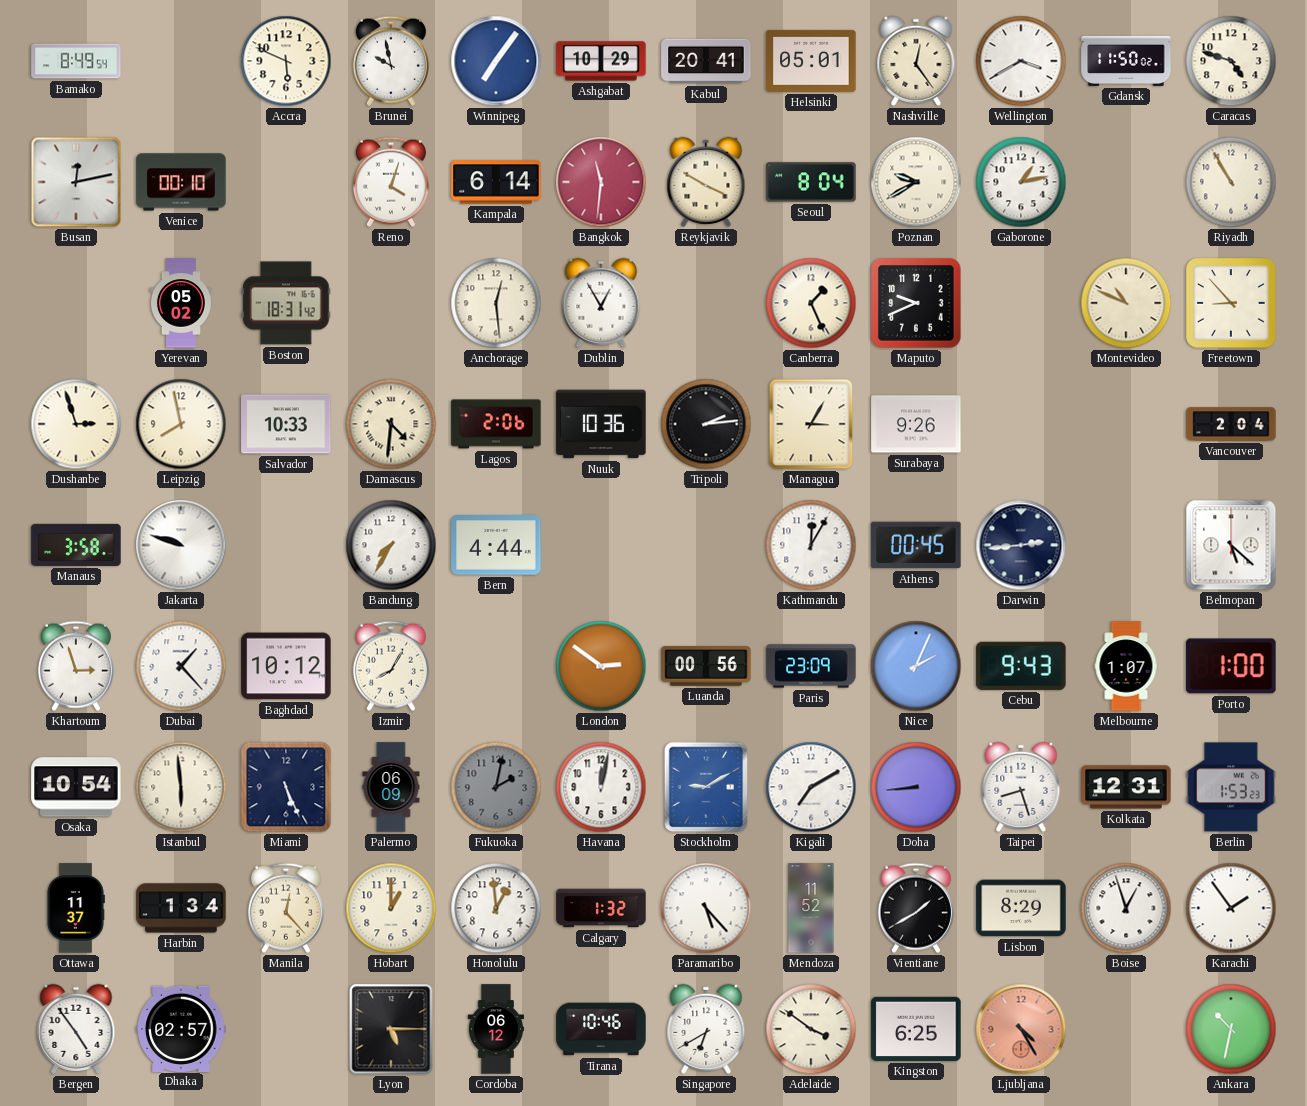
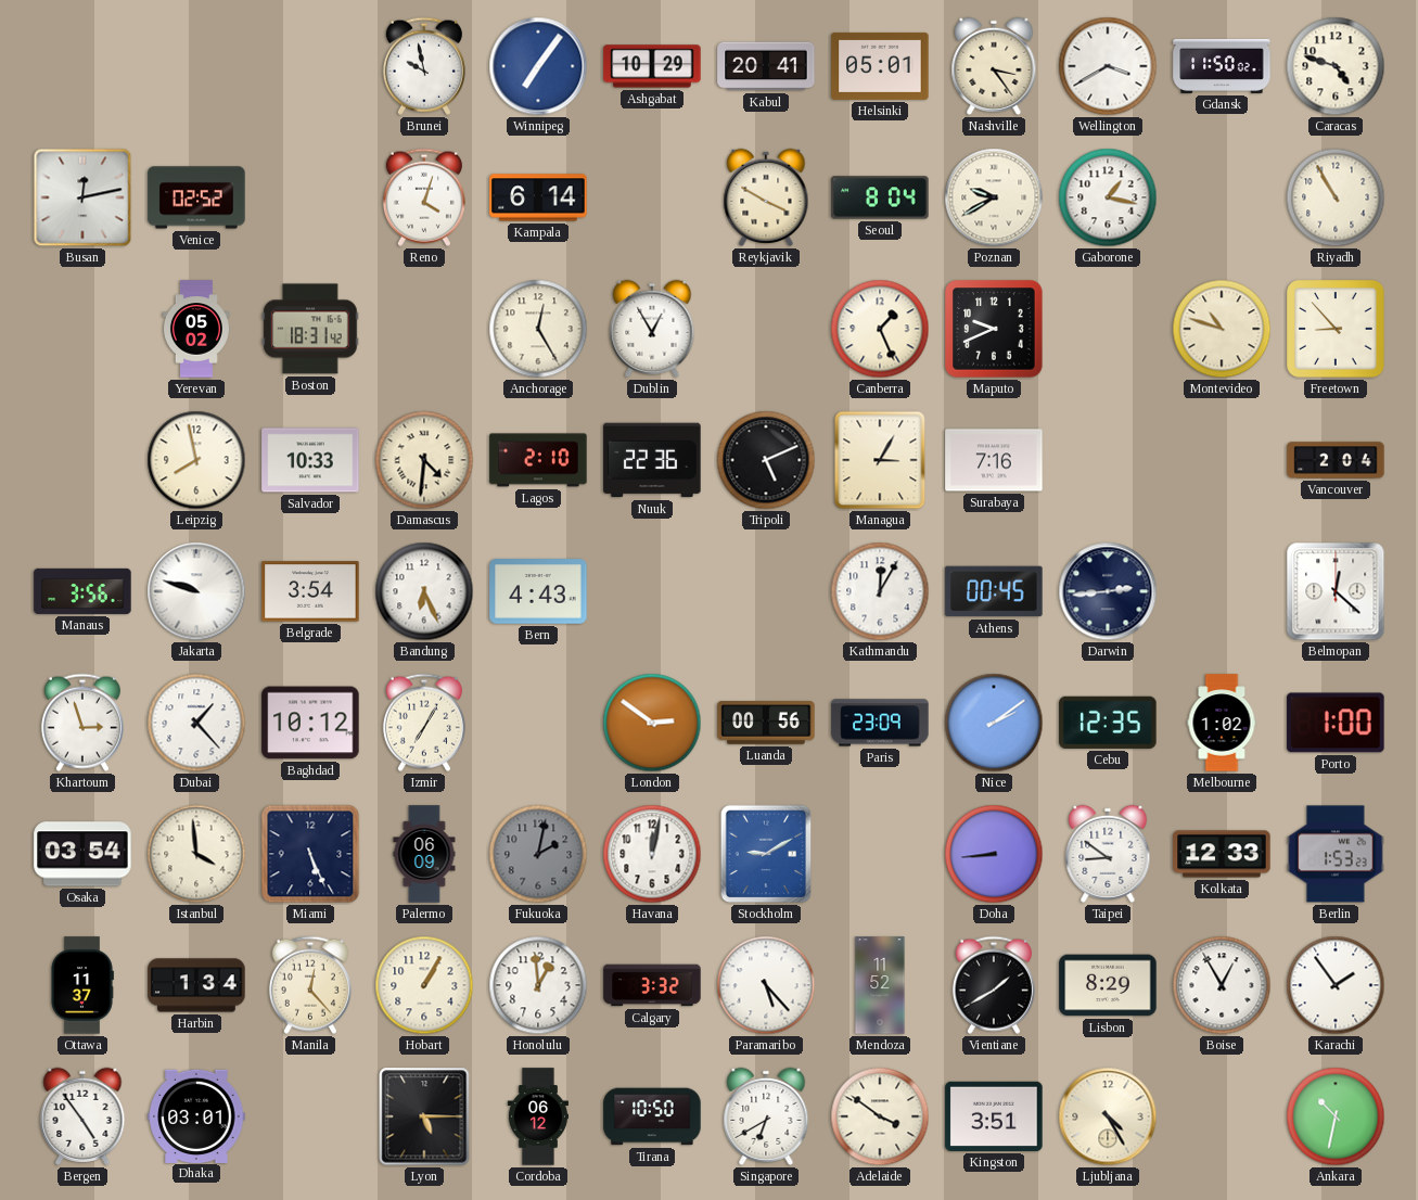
Bamako: 8:49 -> none
Accra: 5:49 -> none
Nashville: 12:24 -> 3:24
Venice: 00:10 -> 02:52
Bangkok: 11:31 -> none
Gaborone: 1:13 -> 1:17
Anchorage: 12:29 -> 12:25
Montevideo: 10:49 -> 10:48
Dushanbe: 2:57 -> none
Lagos: 2:06 -> 2:10
Nuuk: 10:36 -> 22:36
Tripoli: 2:14 -> 5:11
Surabaya: 9:26 -> 7:16
Manaus: 3:58 -> 3:56
Belgrade: none -> 3:54
Bandung: 7:35 -> 6:26
Bern: 4:44 -> 4:43
Belmopan: 5:22 -> 12:22
Izmir: 8:05 -> 7:05
Nice: 2:04 -> 2:09
Cebu: 9:43 -> 12:35
Melbourne: 1:07 -> 1:02
Osaka: 10:54 -> 03:54
Istanbul: 5:59 -> 3:59
Kigali: 7:10 -> none
Taipei: 8:27 -> 8:51
Kolkata: 12:31 -> 12:33
Hobart: 1:00 -> 1:05
Calgary: 1:32 -> 3:32
Boise: 12:57 -> 12:55
Dhaka: 02:57 -> 03:01
Tirana: 10:46 -> 10:50
Kingston: 6:25 -> 3:51
Ljubljana dial: salmon -> cream
